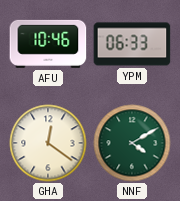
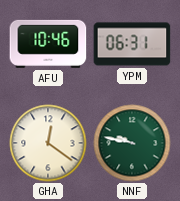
YPM: 06:33 -> 06:31
NNF: 4:10 -> 9:47
